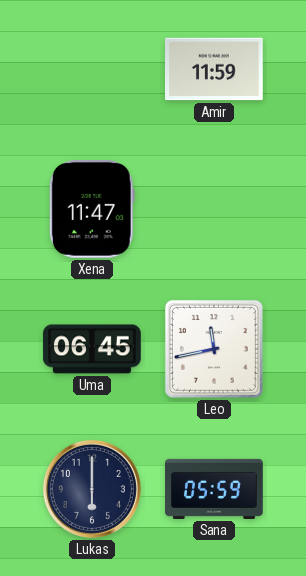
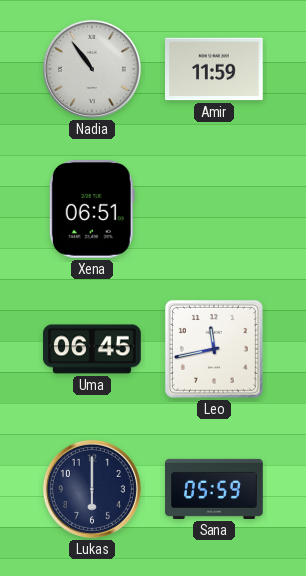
Nadia: none -> 10:54
Xena: 11:47 -> 06:51
